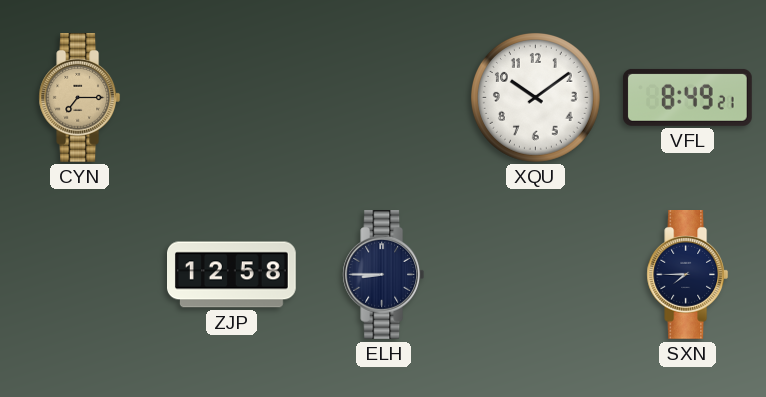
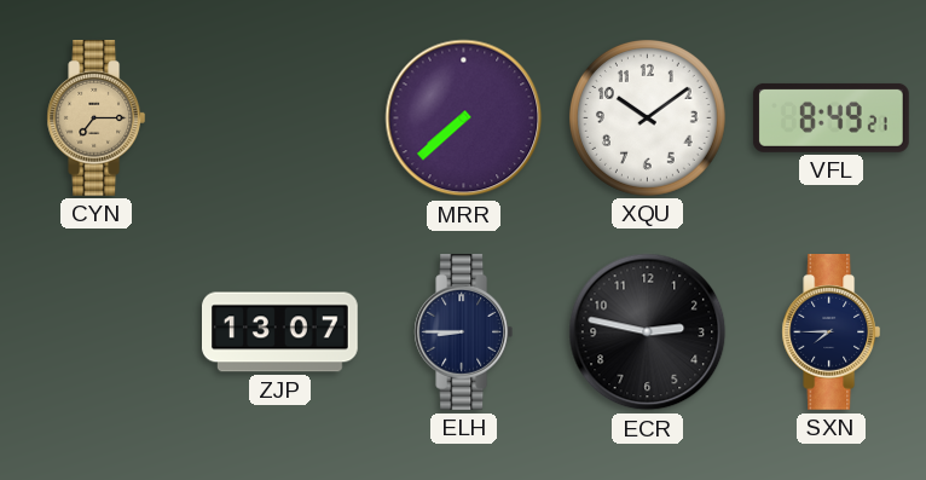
MRR: none -> 7:38
ZJP: 12:58 -> 13:07
ECR: none -> 2:47
